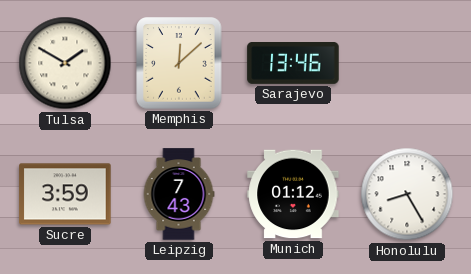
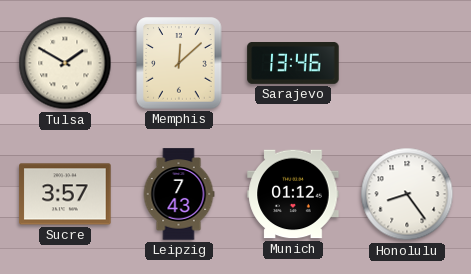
Sucre: 3:59 -> 3:57
Honolulu: 8:25 -> 8:24
